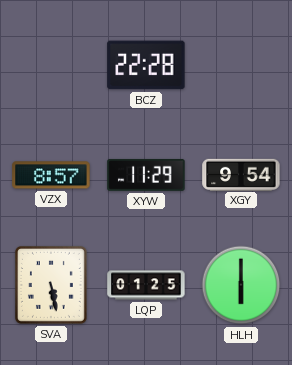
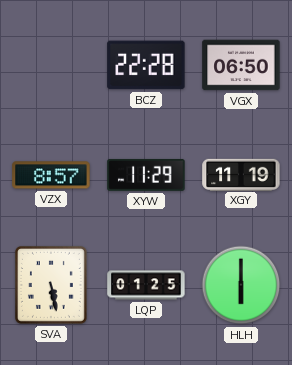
VGX: none -> 06:50
XGY: 9:54 -> 11:19
